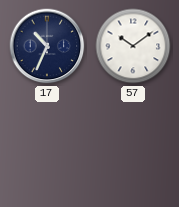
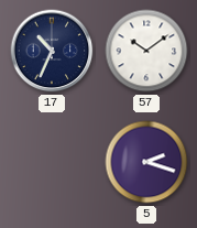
5: none -> 2:18
